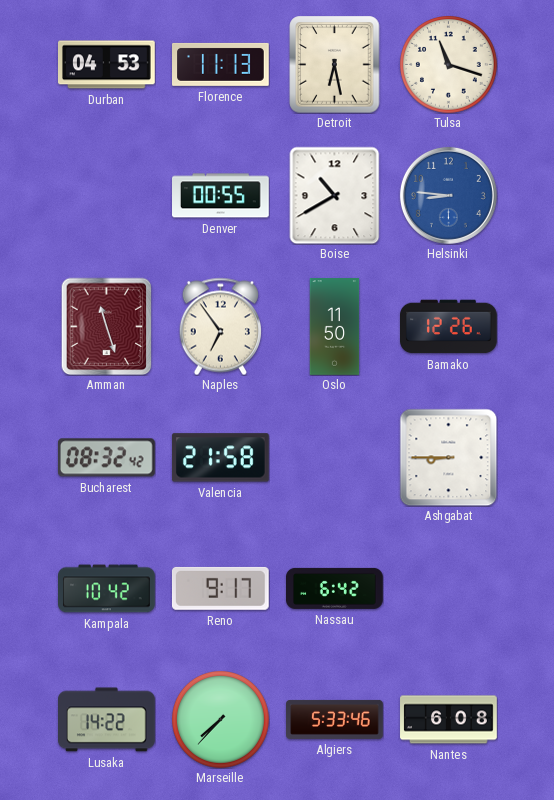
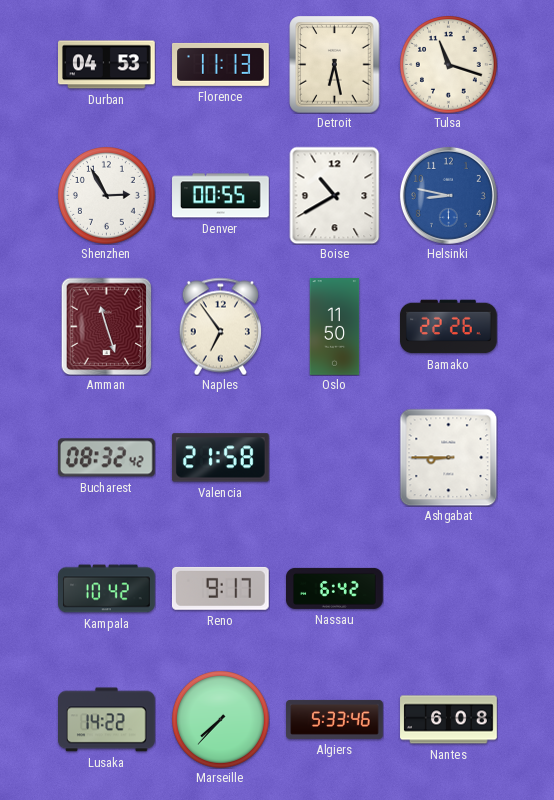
Shenzhen: none -> 2:55
Helsinki: 8:46 -> 8:47
Bamako: 12:26 -> 22:26
